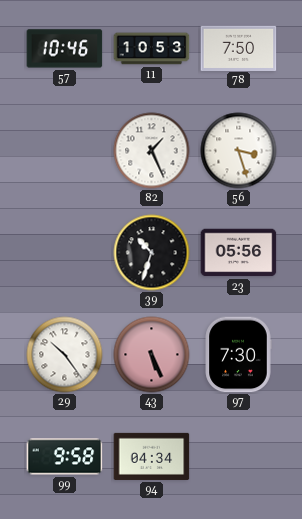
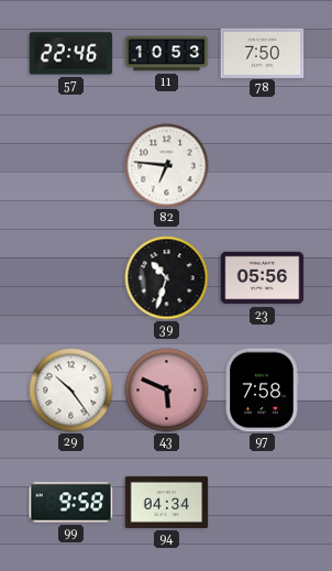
57: 10:46 -> 22:46
82: 1:26 -> 6:46
56: 3:27 -> none
43: 5:26 -> 5:49
97: 7:30 -> 7:58
